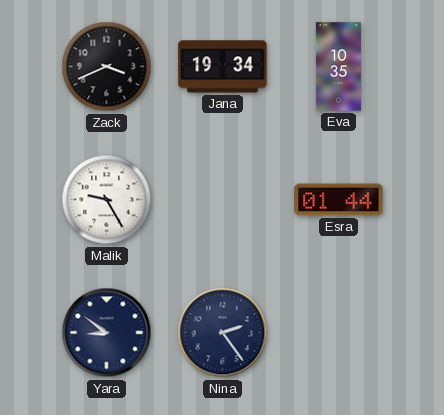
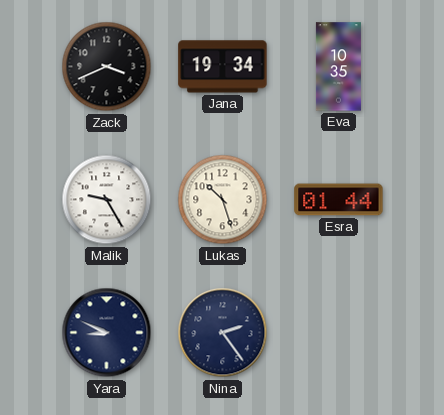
Lukas: none -> 10:27
Yara: 8:51 -> 8:49
